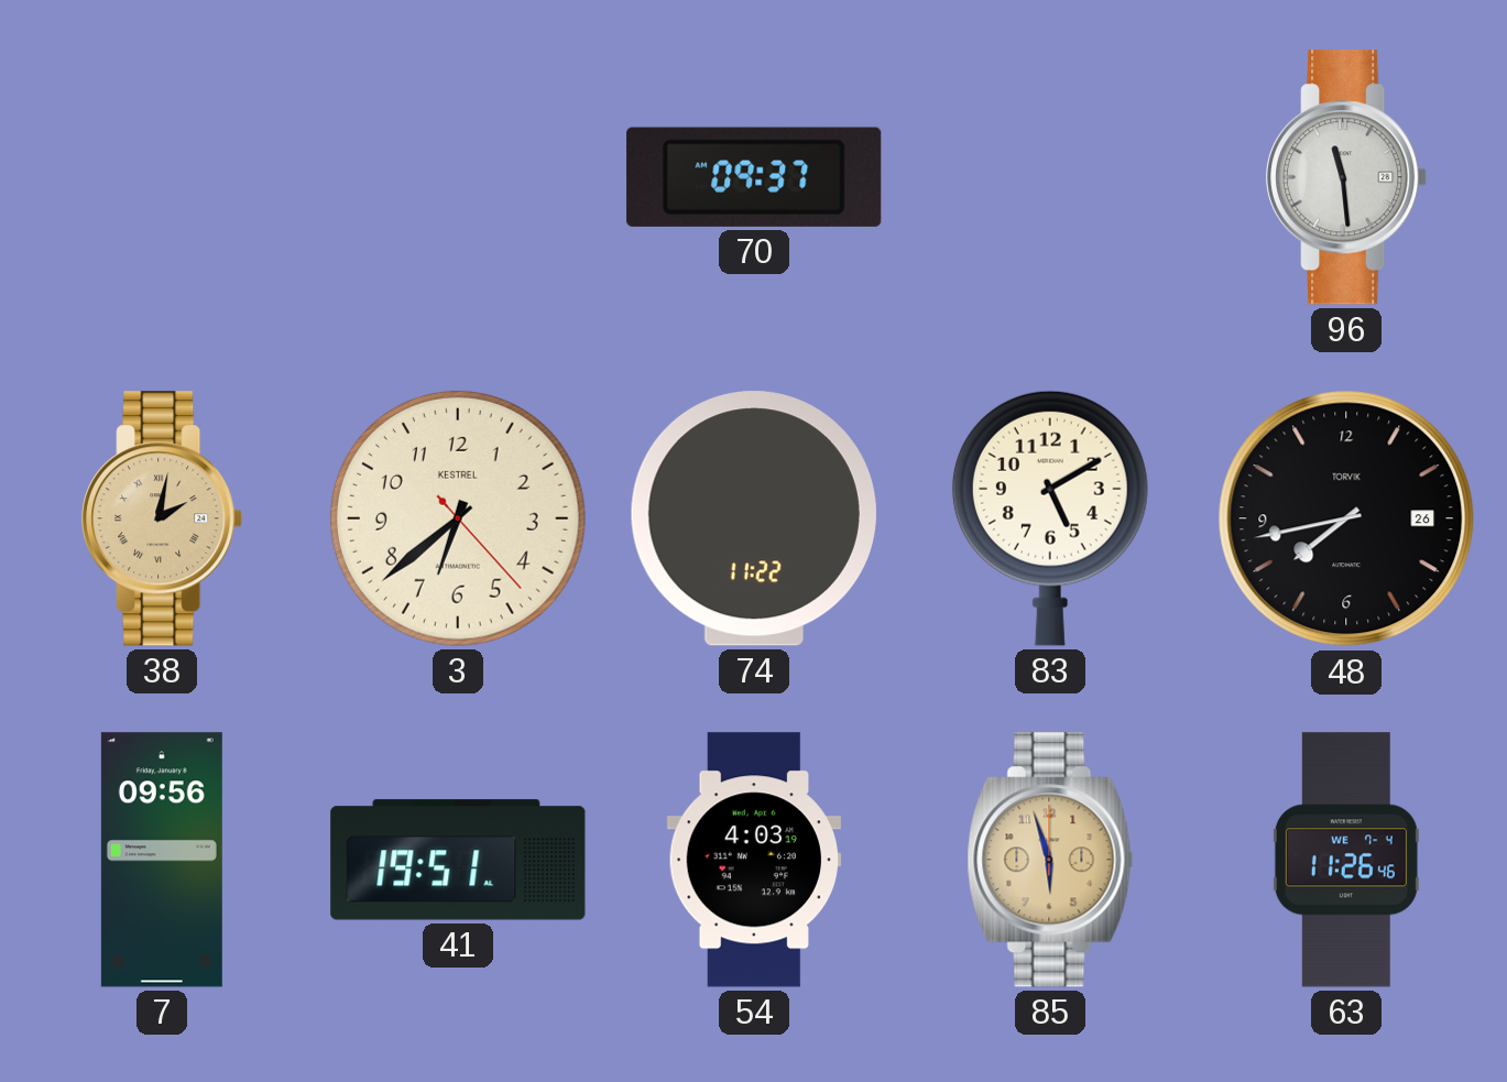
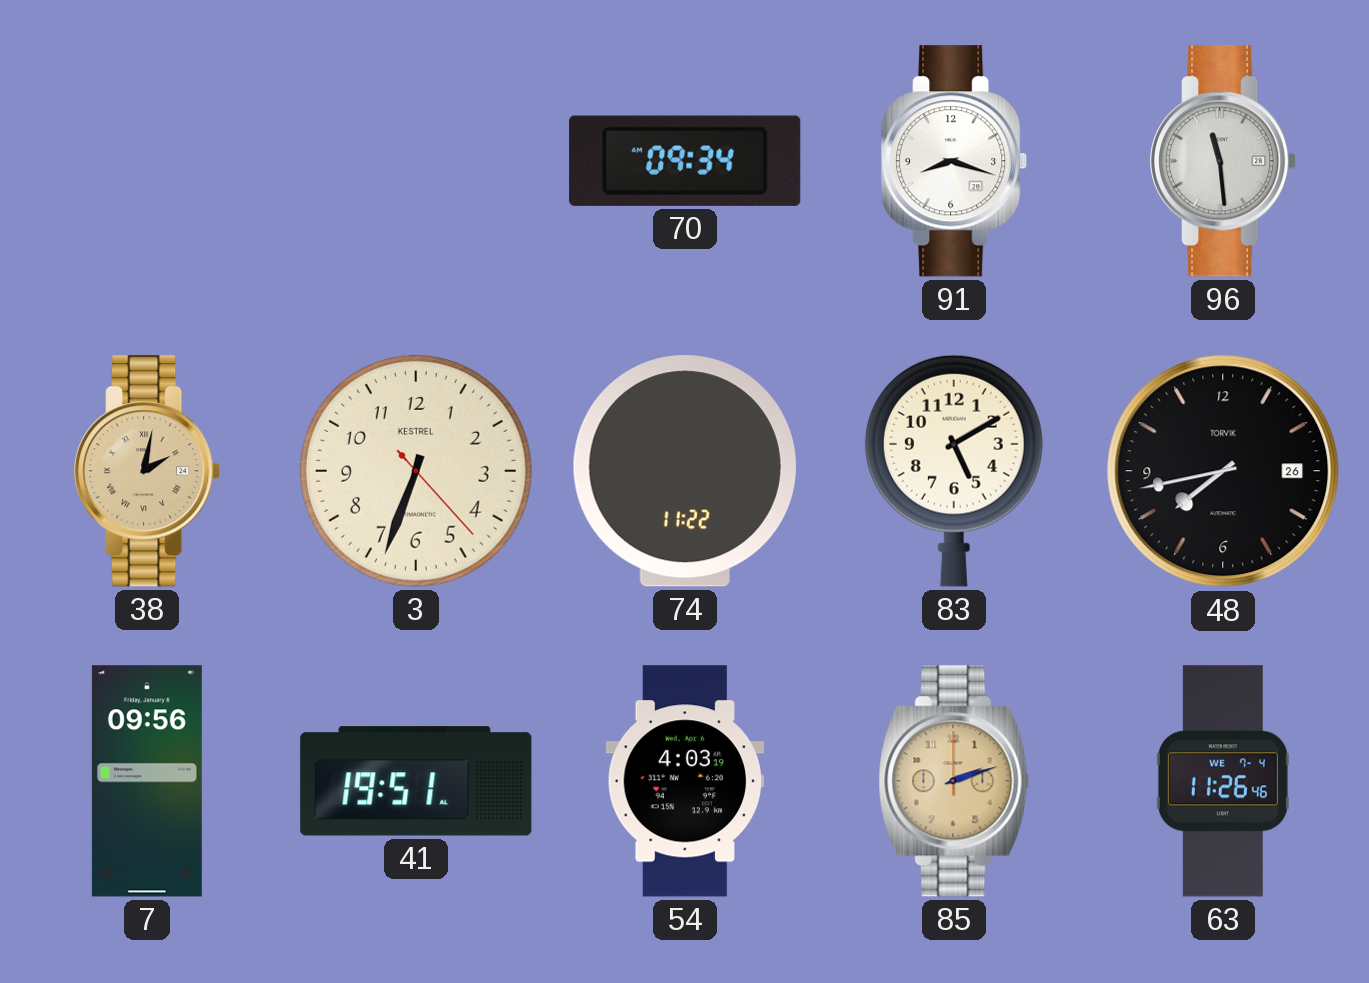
70: 09:37 -> 09:34
91: none -> 8:18
3: 6:38 -> 6:33
85: 5:57 -> 2:12
